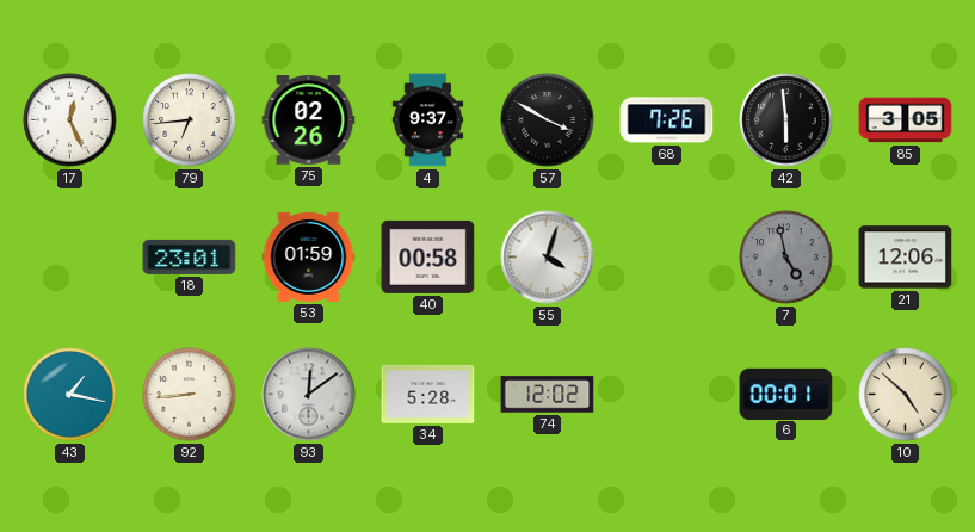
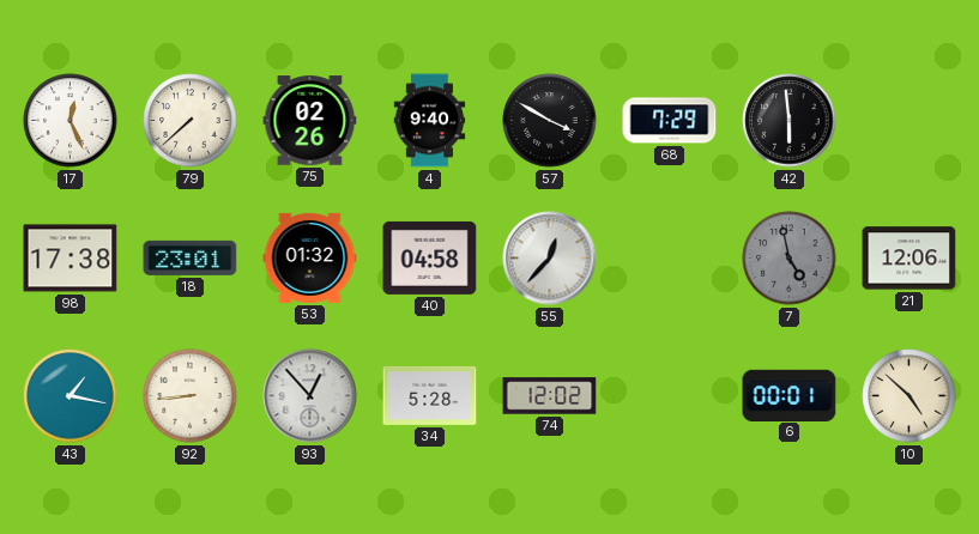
79: 6:44 -> 7:38
4: 9:37 -> 9:40
68: 7:26 -> 7:29
85: 3:05 -> none
98: none -> 17:38
53: 01:59 -> 01:32
40: 00:58 -> 04:58
55: 4:03 -> 12:37
93: 12:09 -> 12:53
